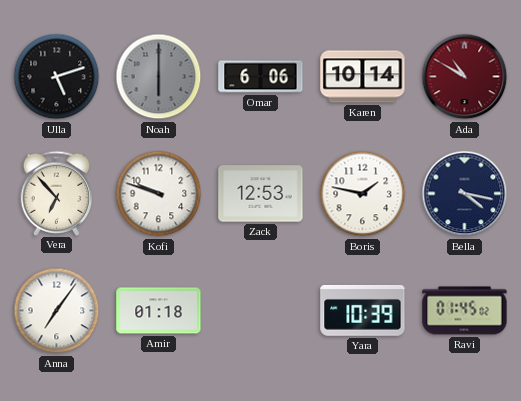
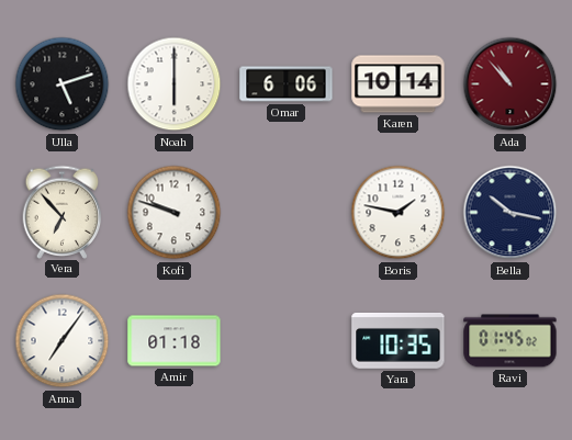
Noah dial: grey -> white
Ada: 10:50 -> 10:53
Zack: 12:53 -> none
Bella: 4:17 -> 10:17
Yara: 10:39 -> 10:35
